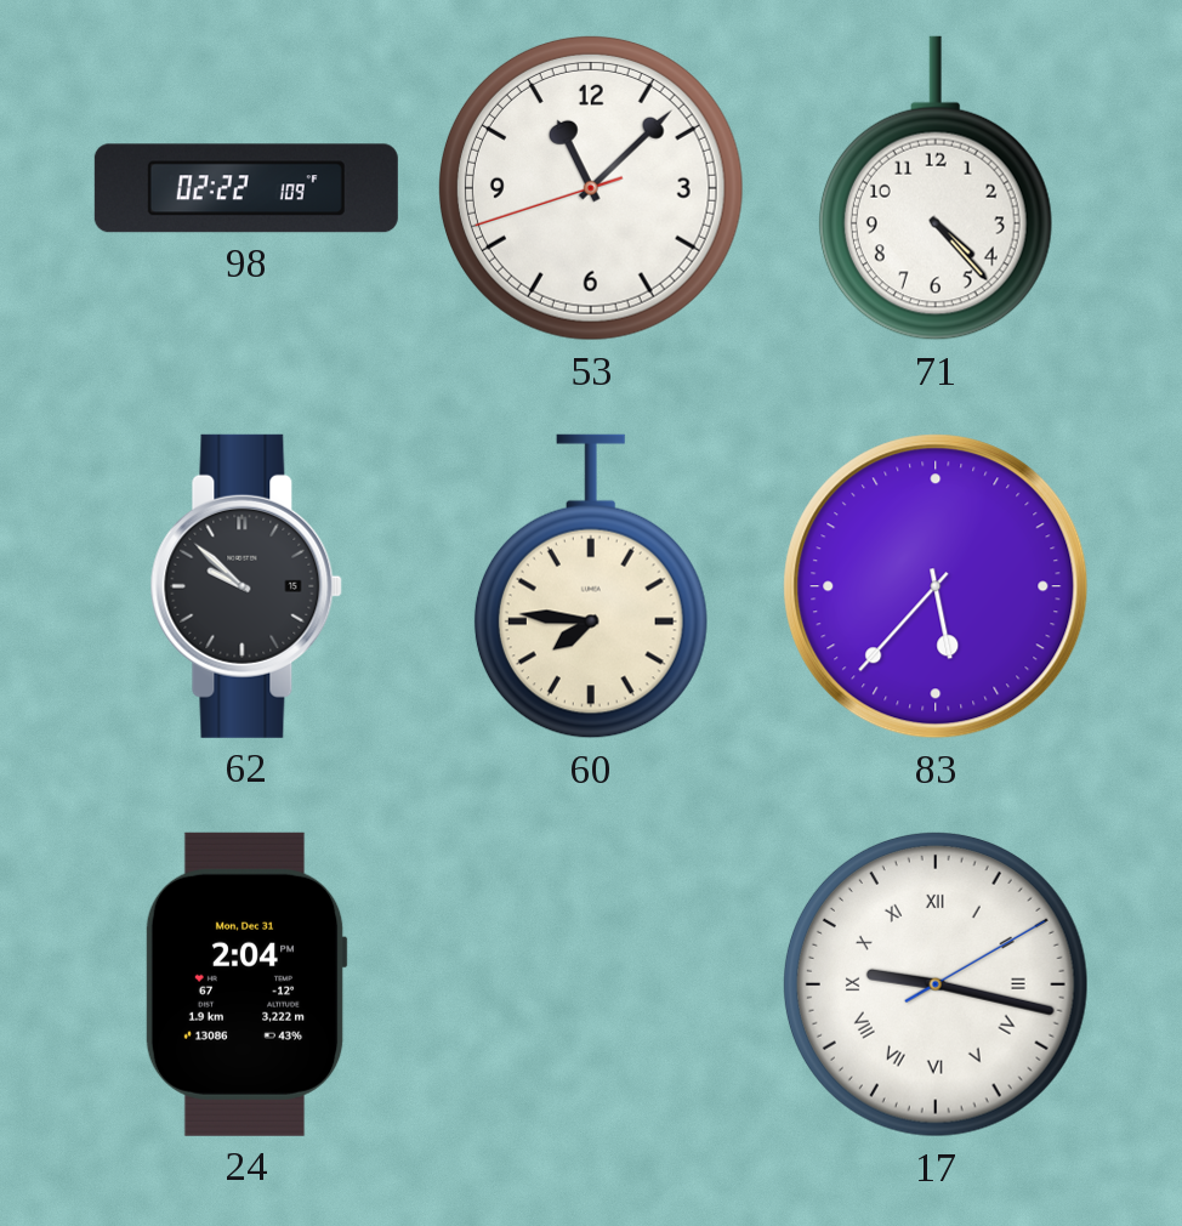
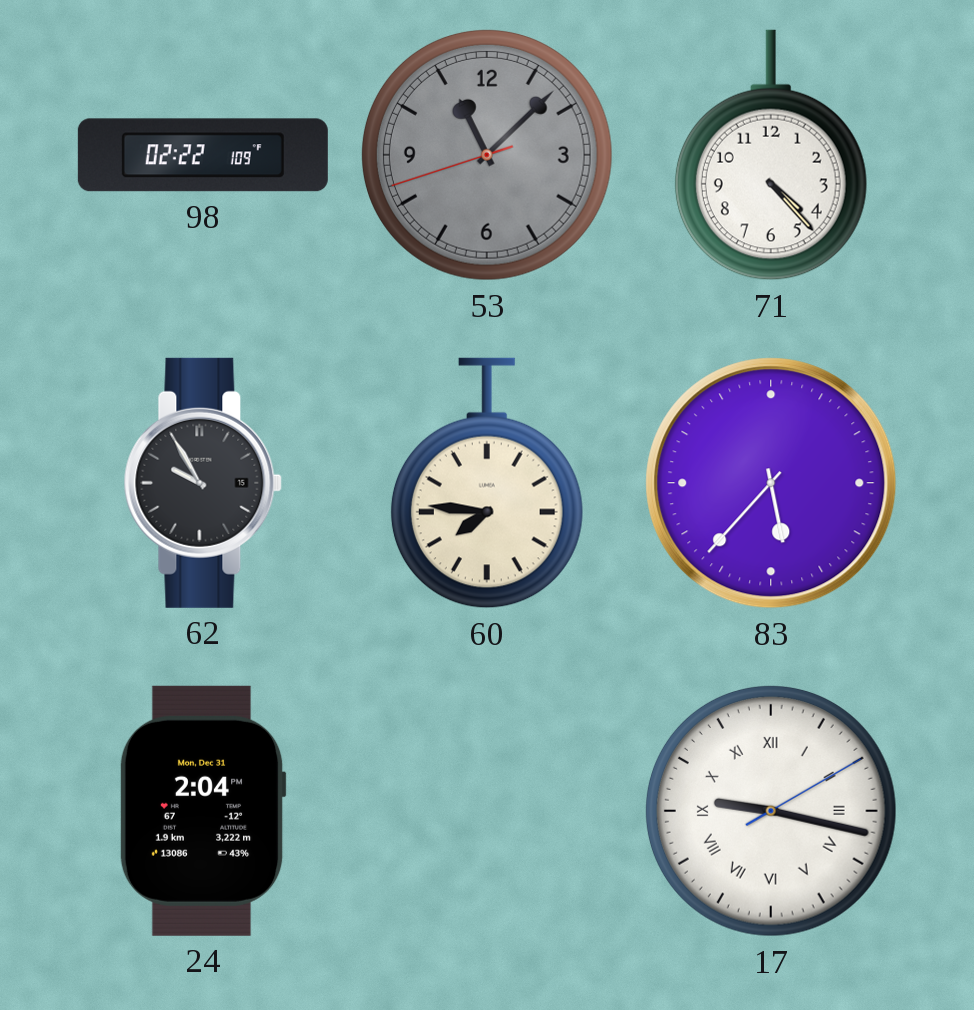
53 dial: white -> grey
62: 9:52 -> 9:55
